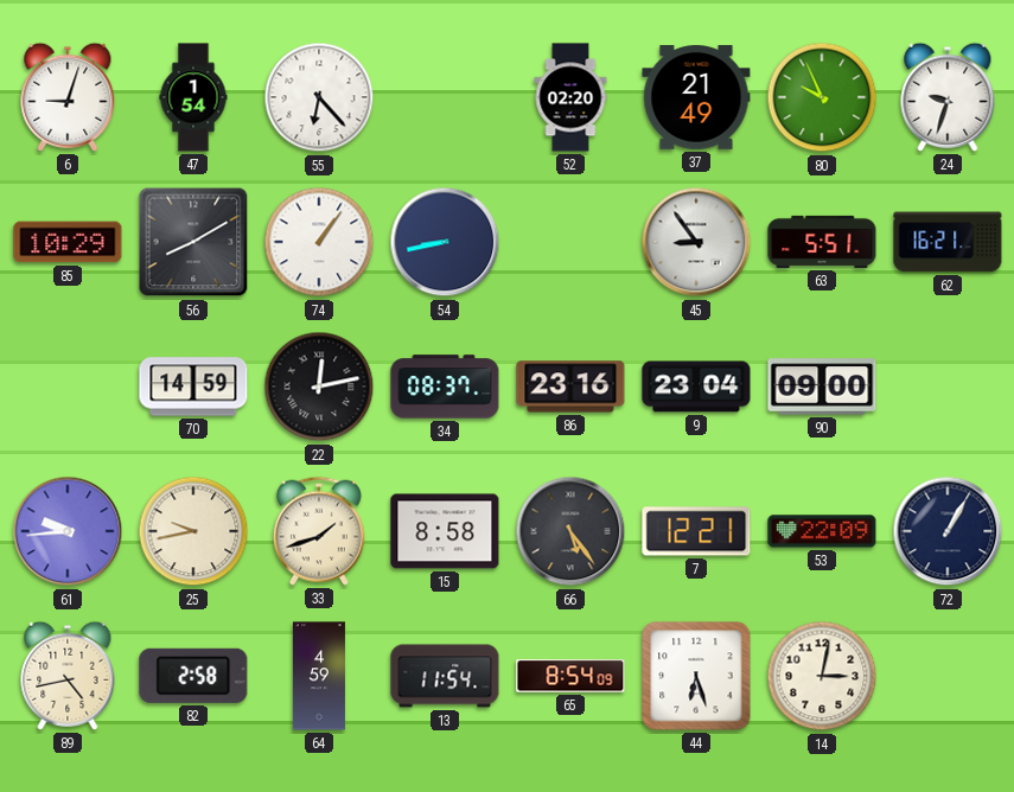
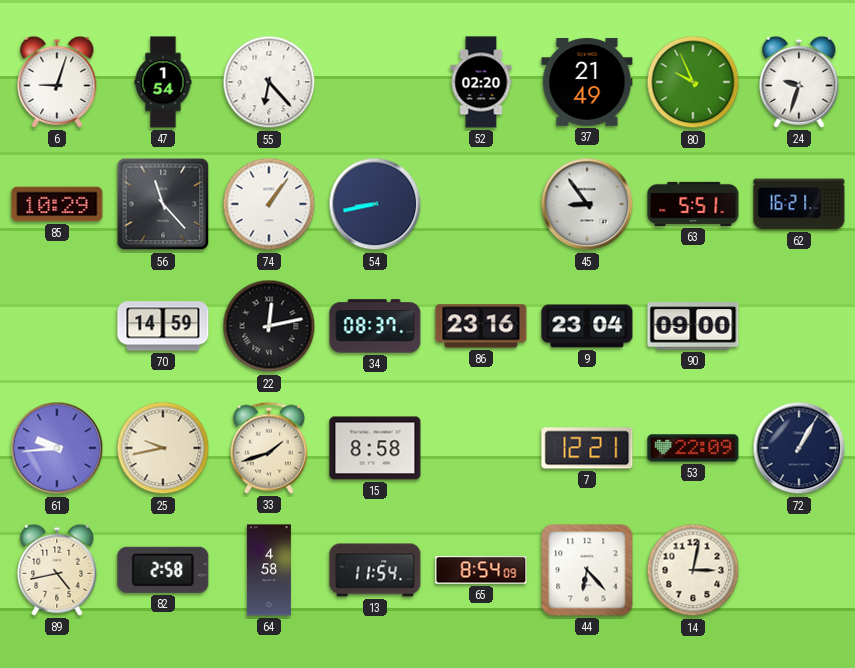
56: 8:10 -> 11:23
66: 5:24 -> none
64: 4:59 -> 4:58
44: 6:27 -> 6:23
